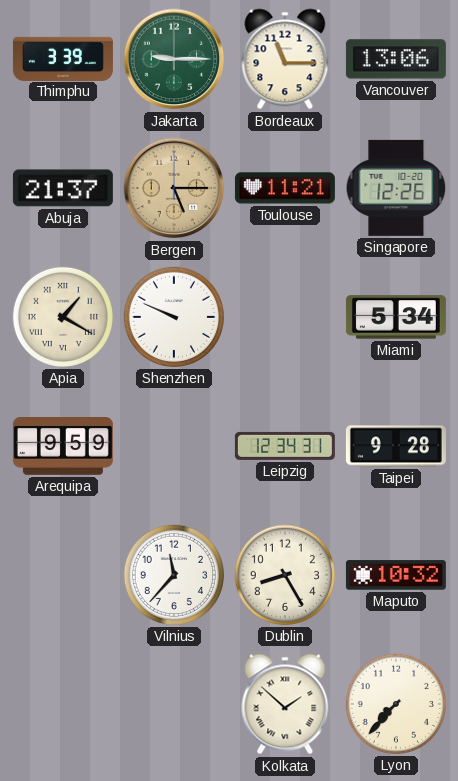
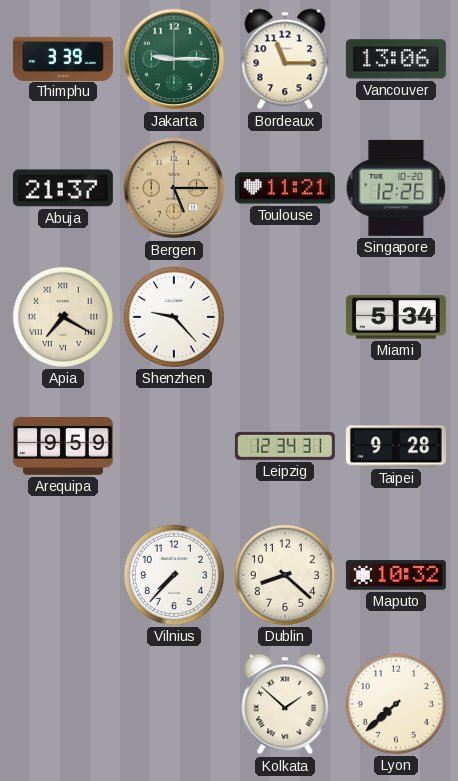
Apia: 1:20 -> 7:20
Shenzhen: 9:49 -> 9:23
Vilnius: 11:37 -> 7:37
Dublin: 8:25 -> 8:22
Lyon: 7:37 -> 7:38
